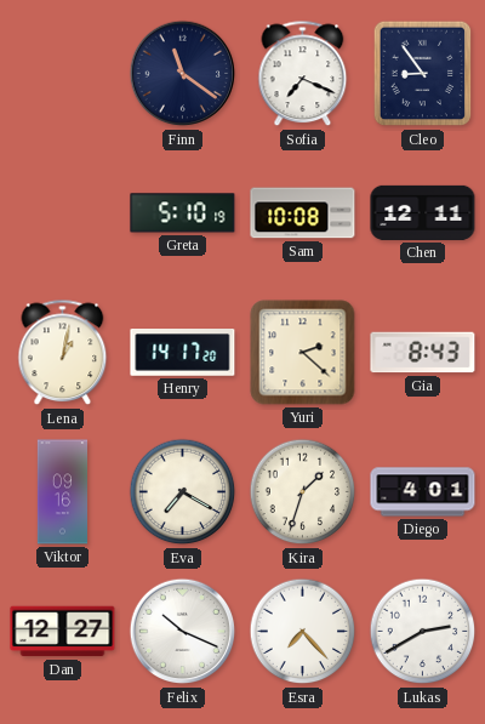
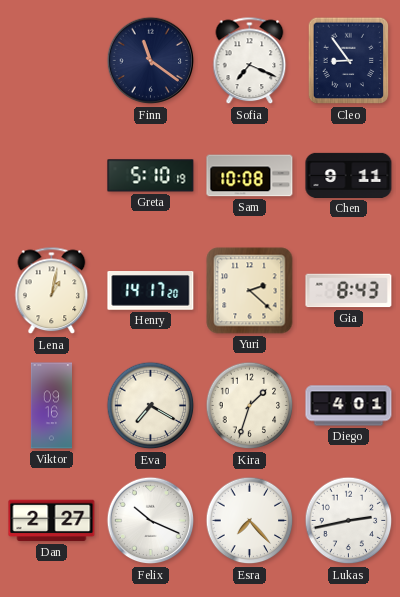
Chen: 12:11 -> 9:11
Dan: 12:27 -> 2:27
Lukas: 2:40 -> 2:43
